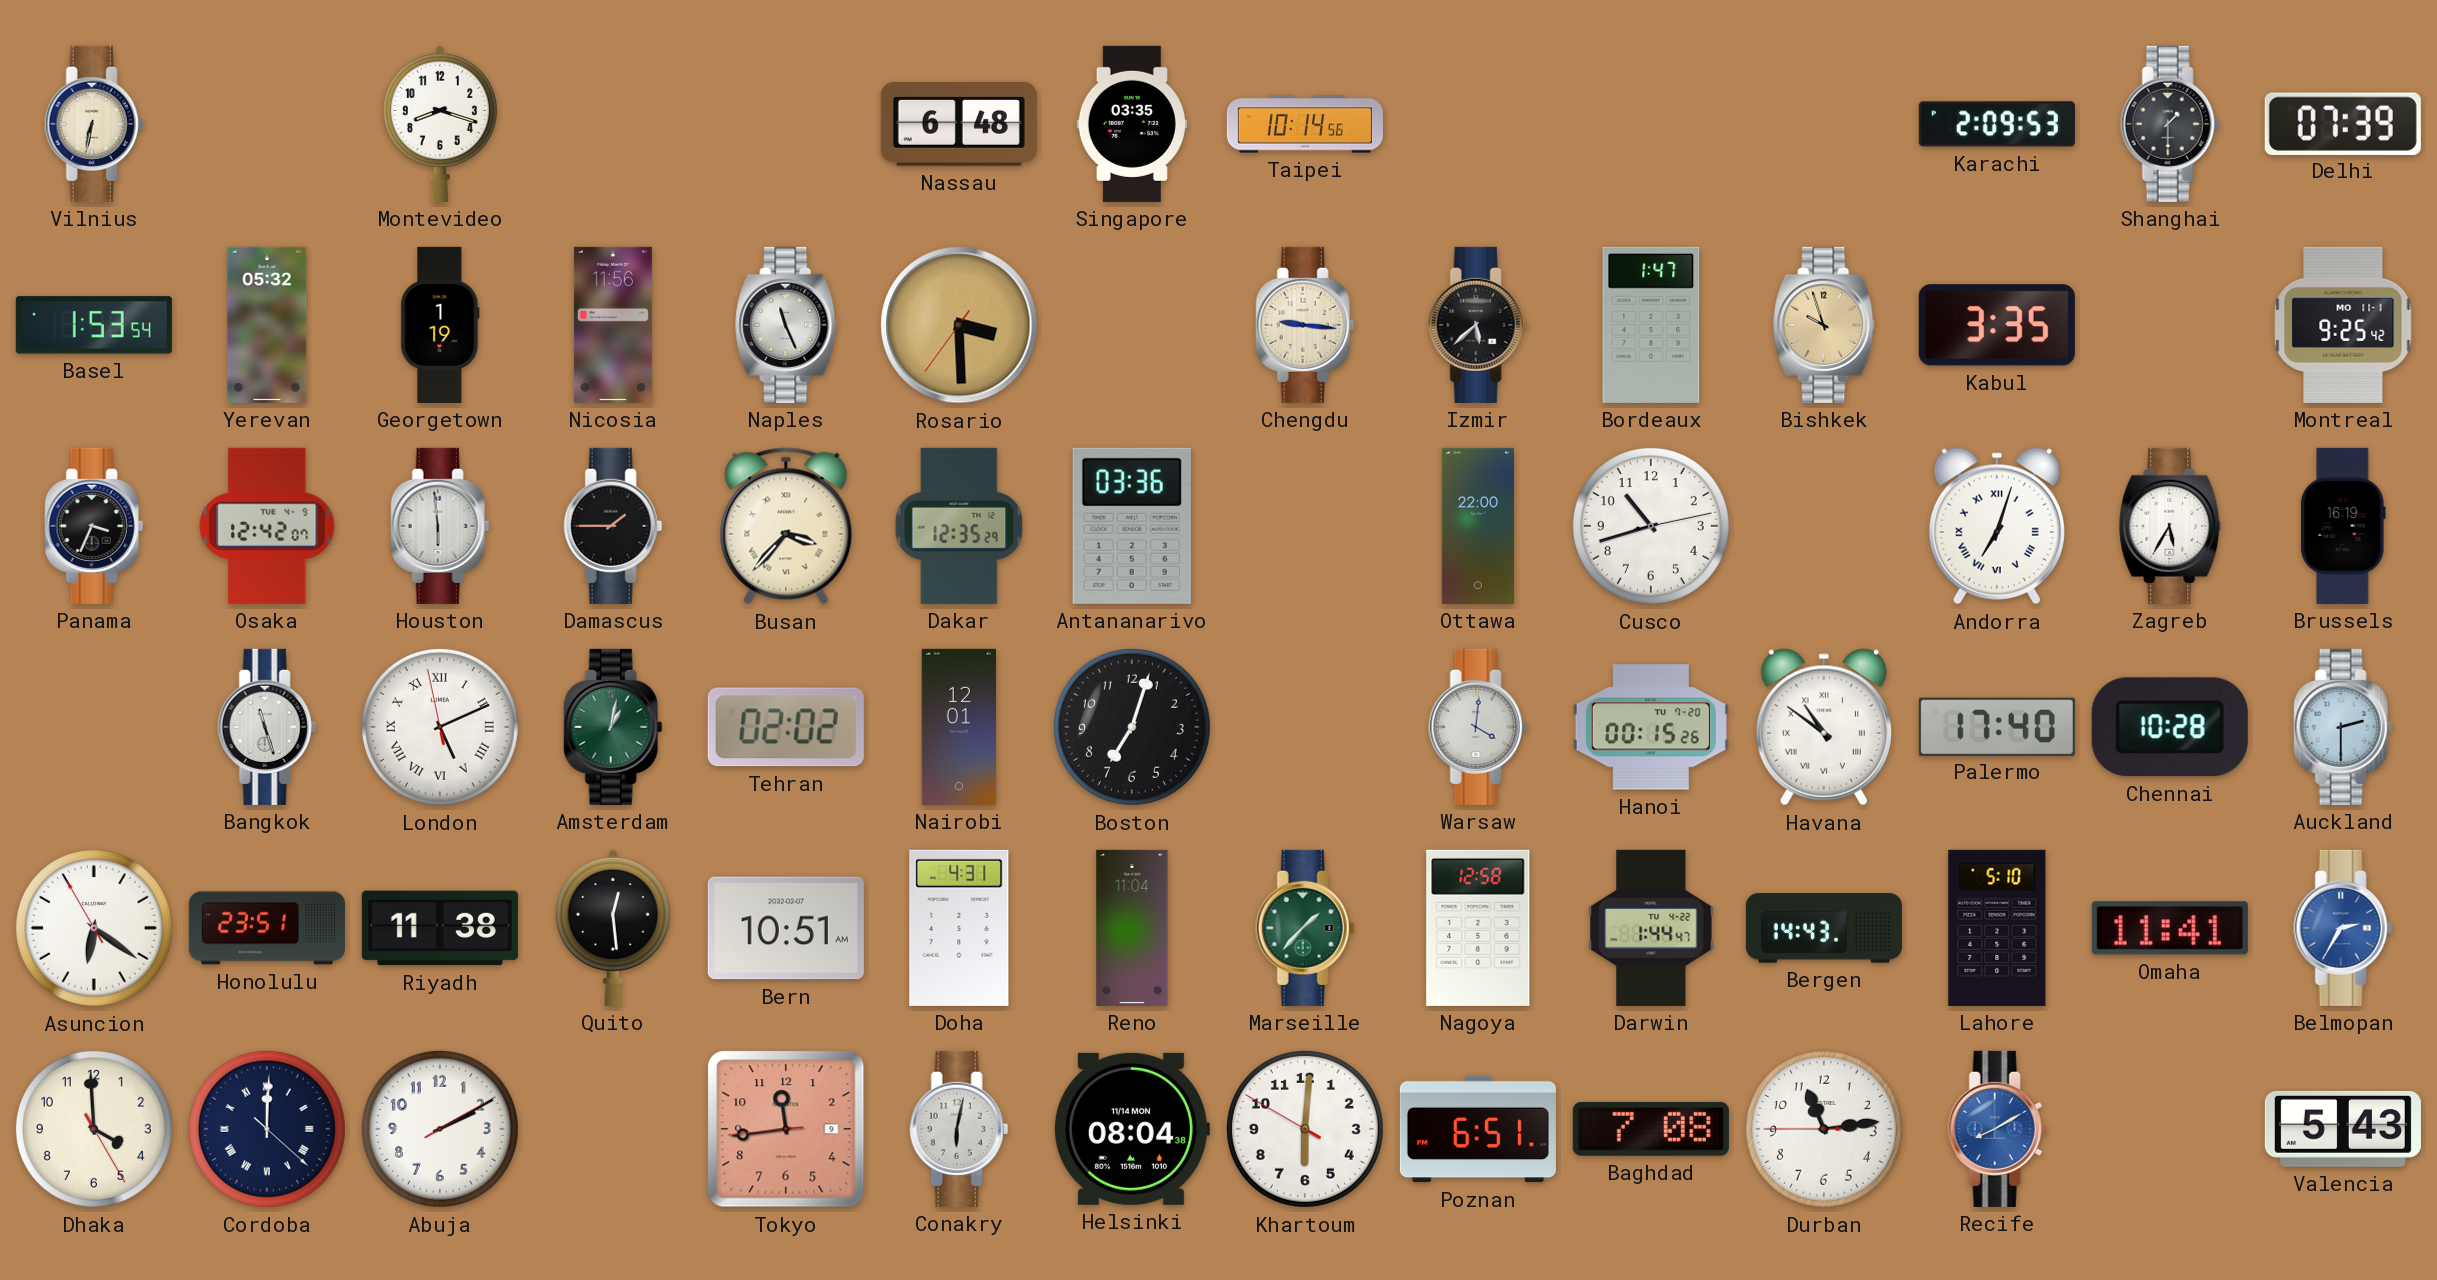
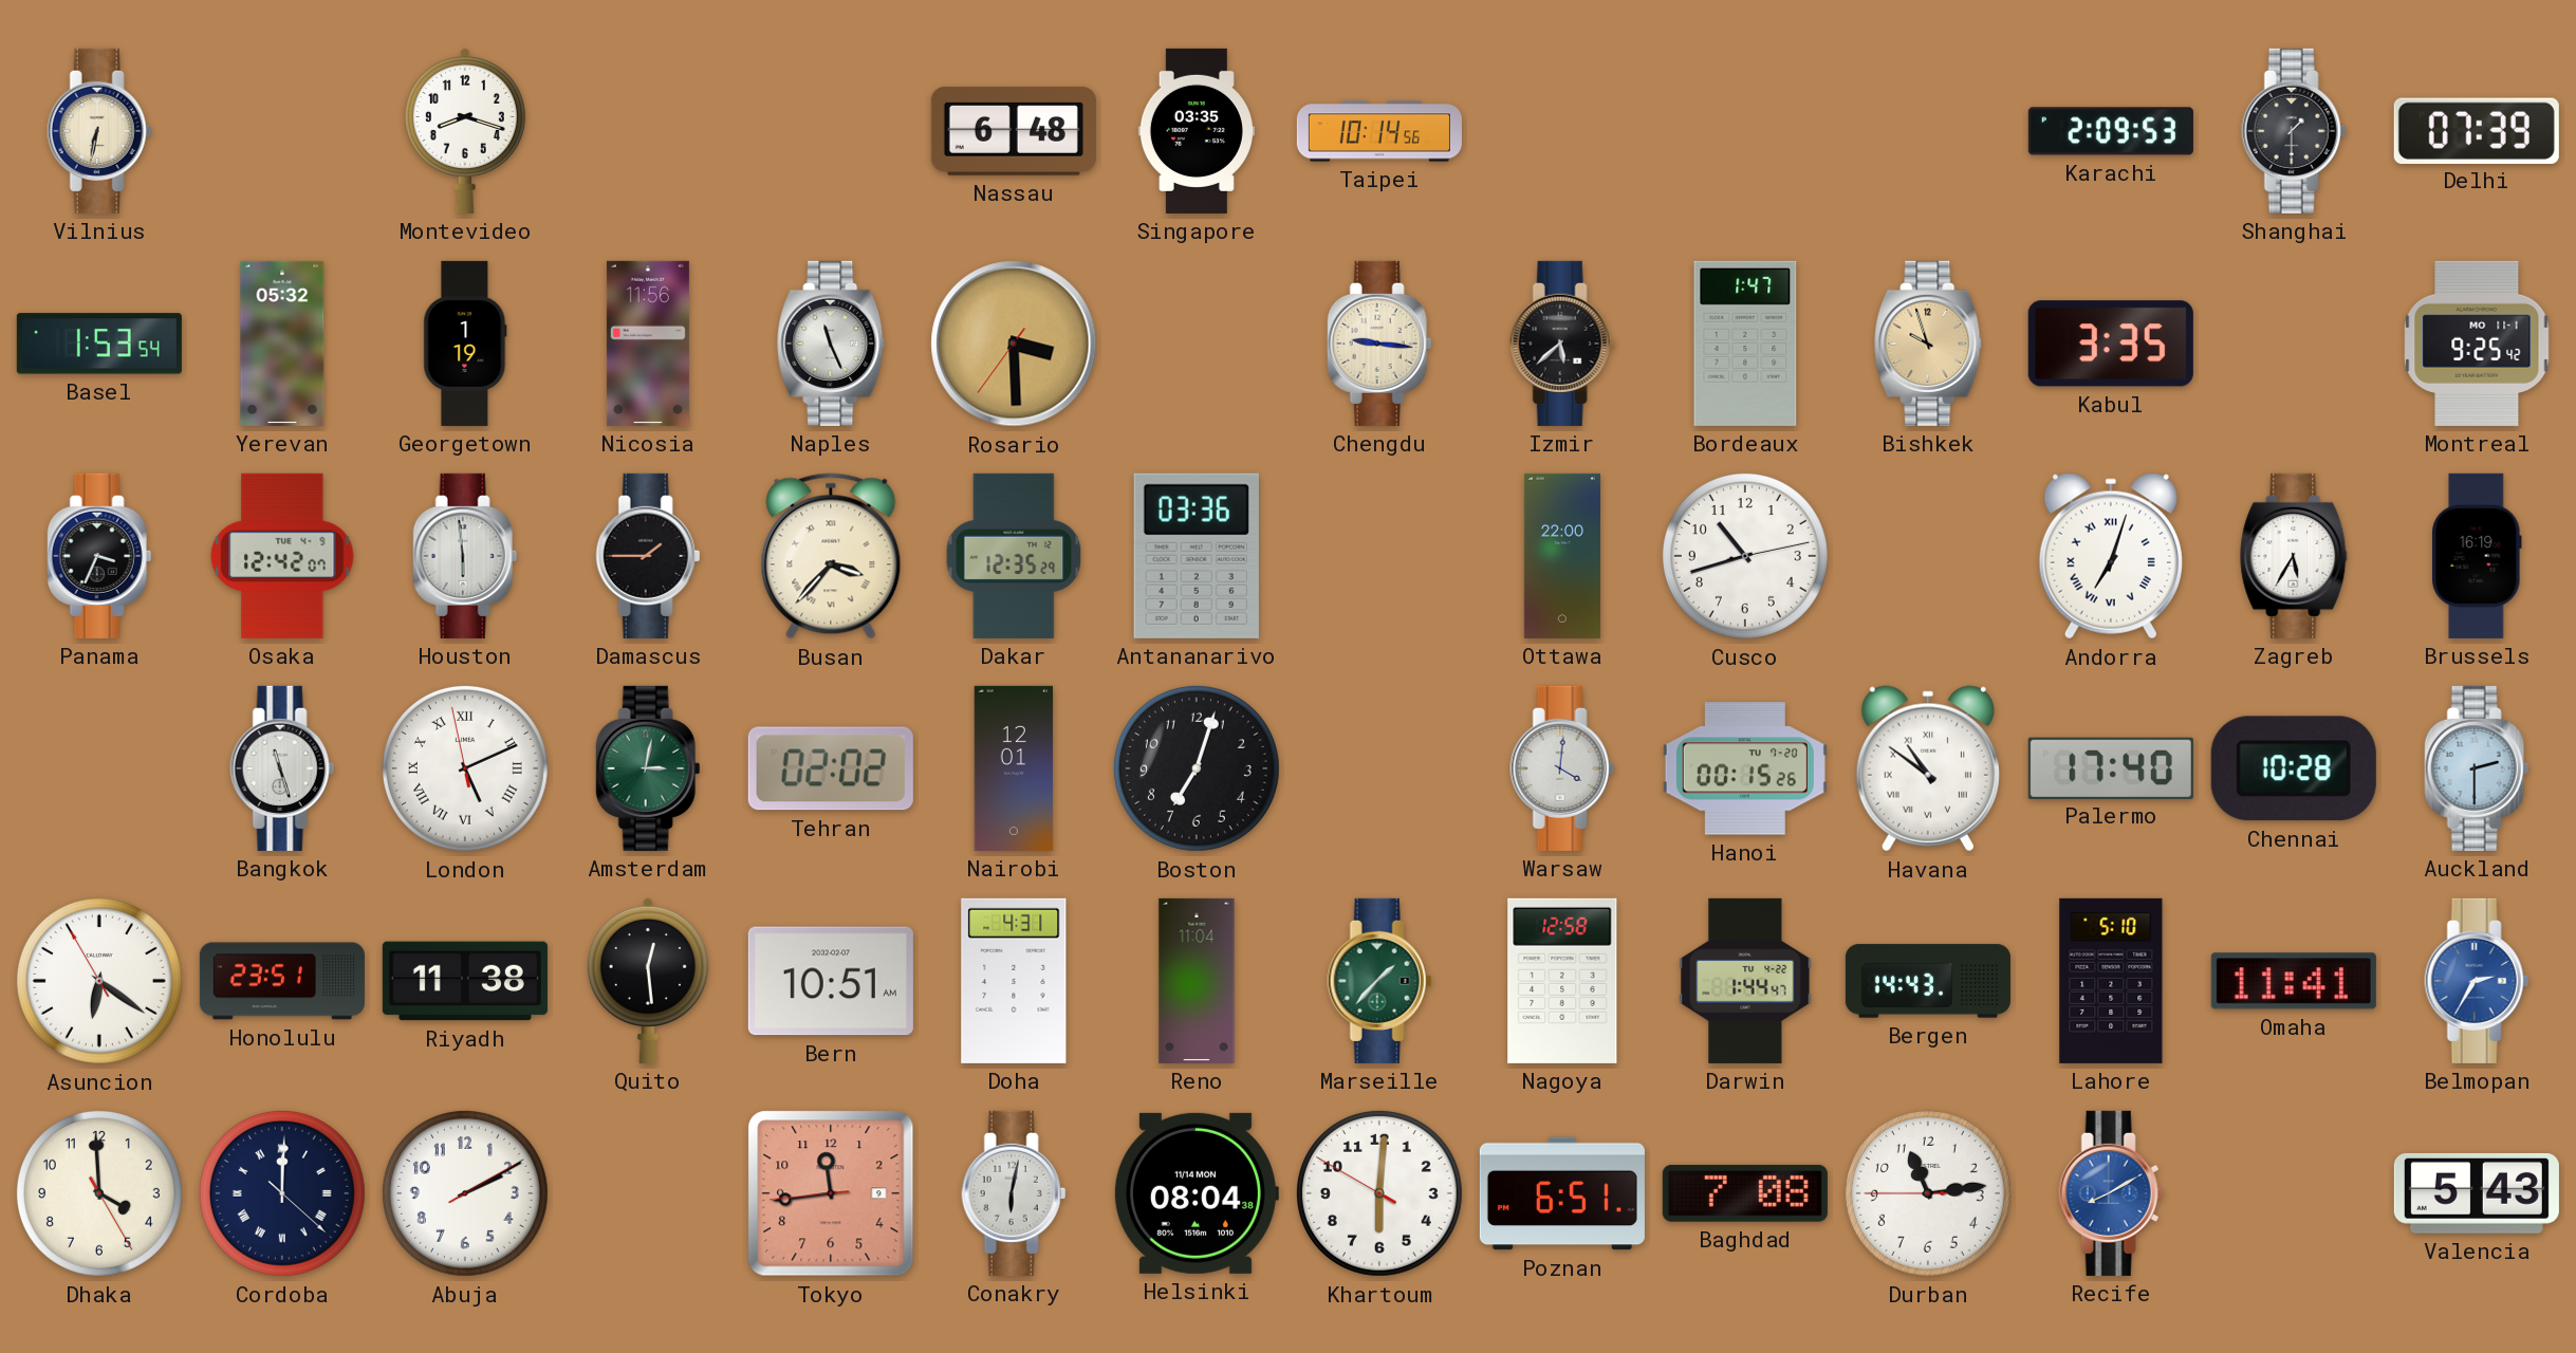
Amsterdam: 1:02 -> 3:02
